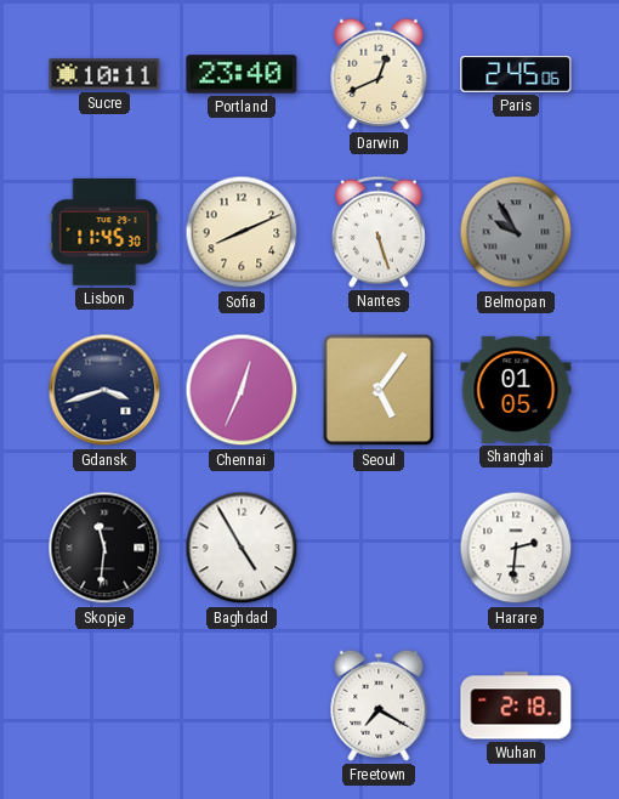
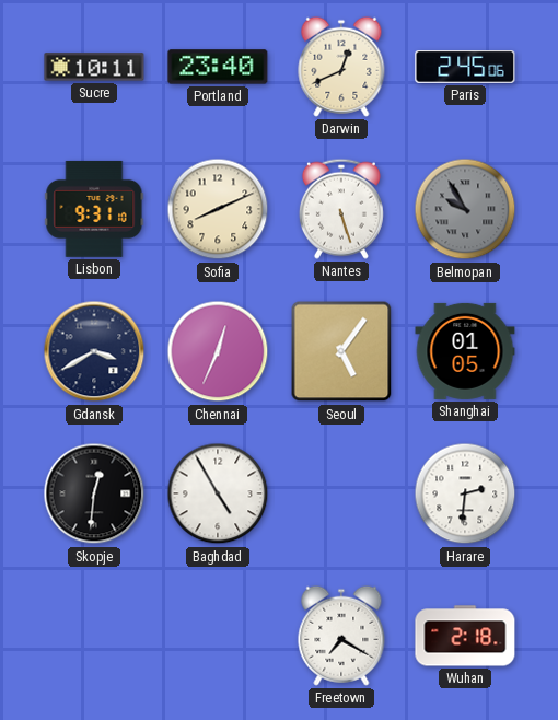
Lisbon: 11:45 -> 9:31
Gdansk: 3:42 -> 3:40
Skopje: 11:31 -> 12:31
